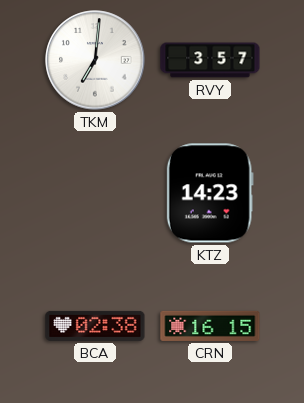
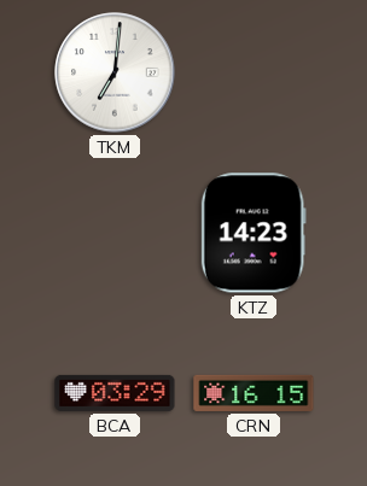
RVY: 3:57 -> none
BCA: 02:38 -> 03:29
